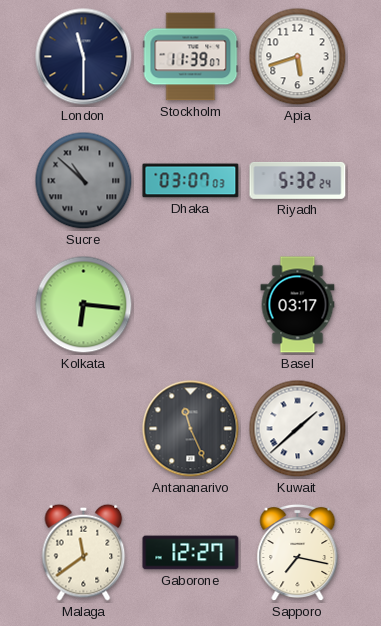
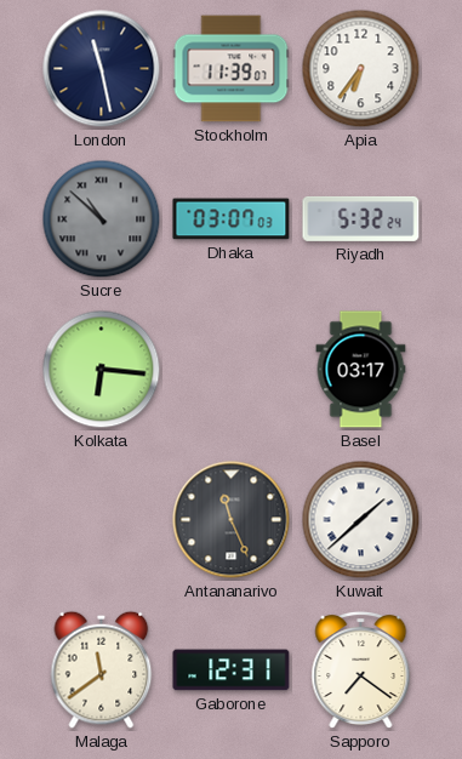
London: 11:30 -> 11:28
Apia: 5:42 -> 6:36
Gaborone: 12:27 -> 12:31
Sapporo: 7:17 -> 7:21
